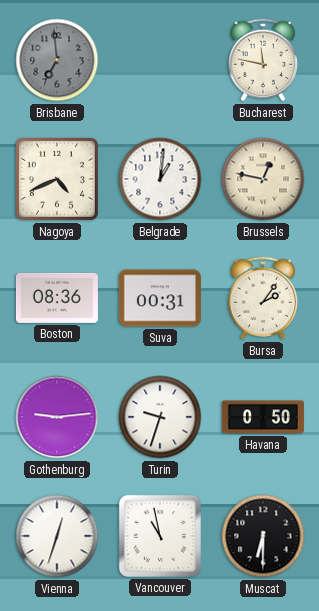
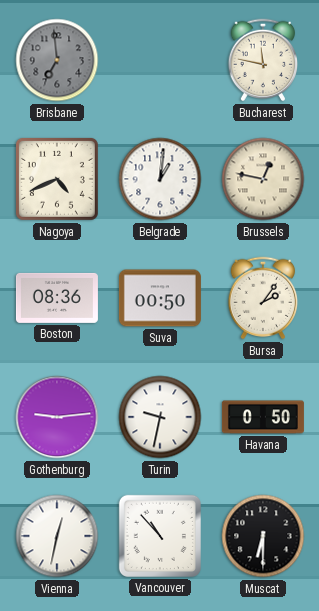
Suva: 00:31 -> 00:50
Turin: 9:33 -> 9:32
Vienna: 12:33 -> 12:32
Vancouver: 10:58 -> 10:53
